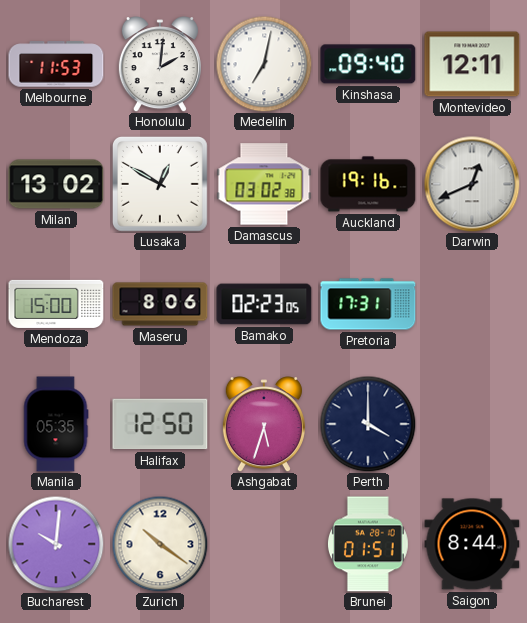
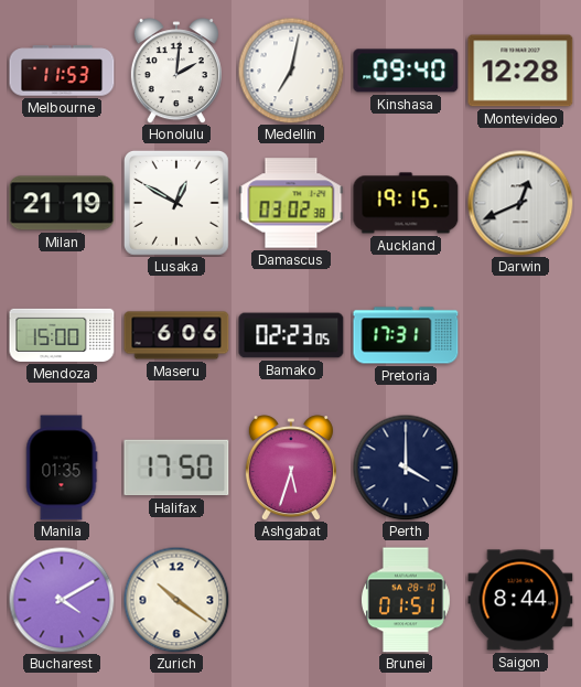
Montevideo: 12:11 -> 12:28
Milan: 13:02 -> 21:19
Auckland: 19:16 -> 19:15
Maseru: 8:06 -> 6:06
Manila: 05:35 -> 01:35
Halifax: 12:50 -> 17:50
Bucharest: 10:01 -> 4:10
